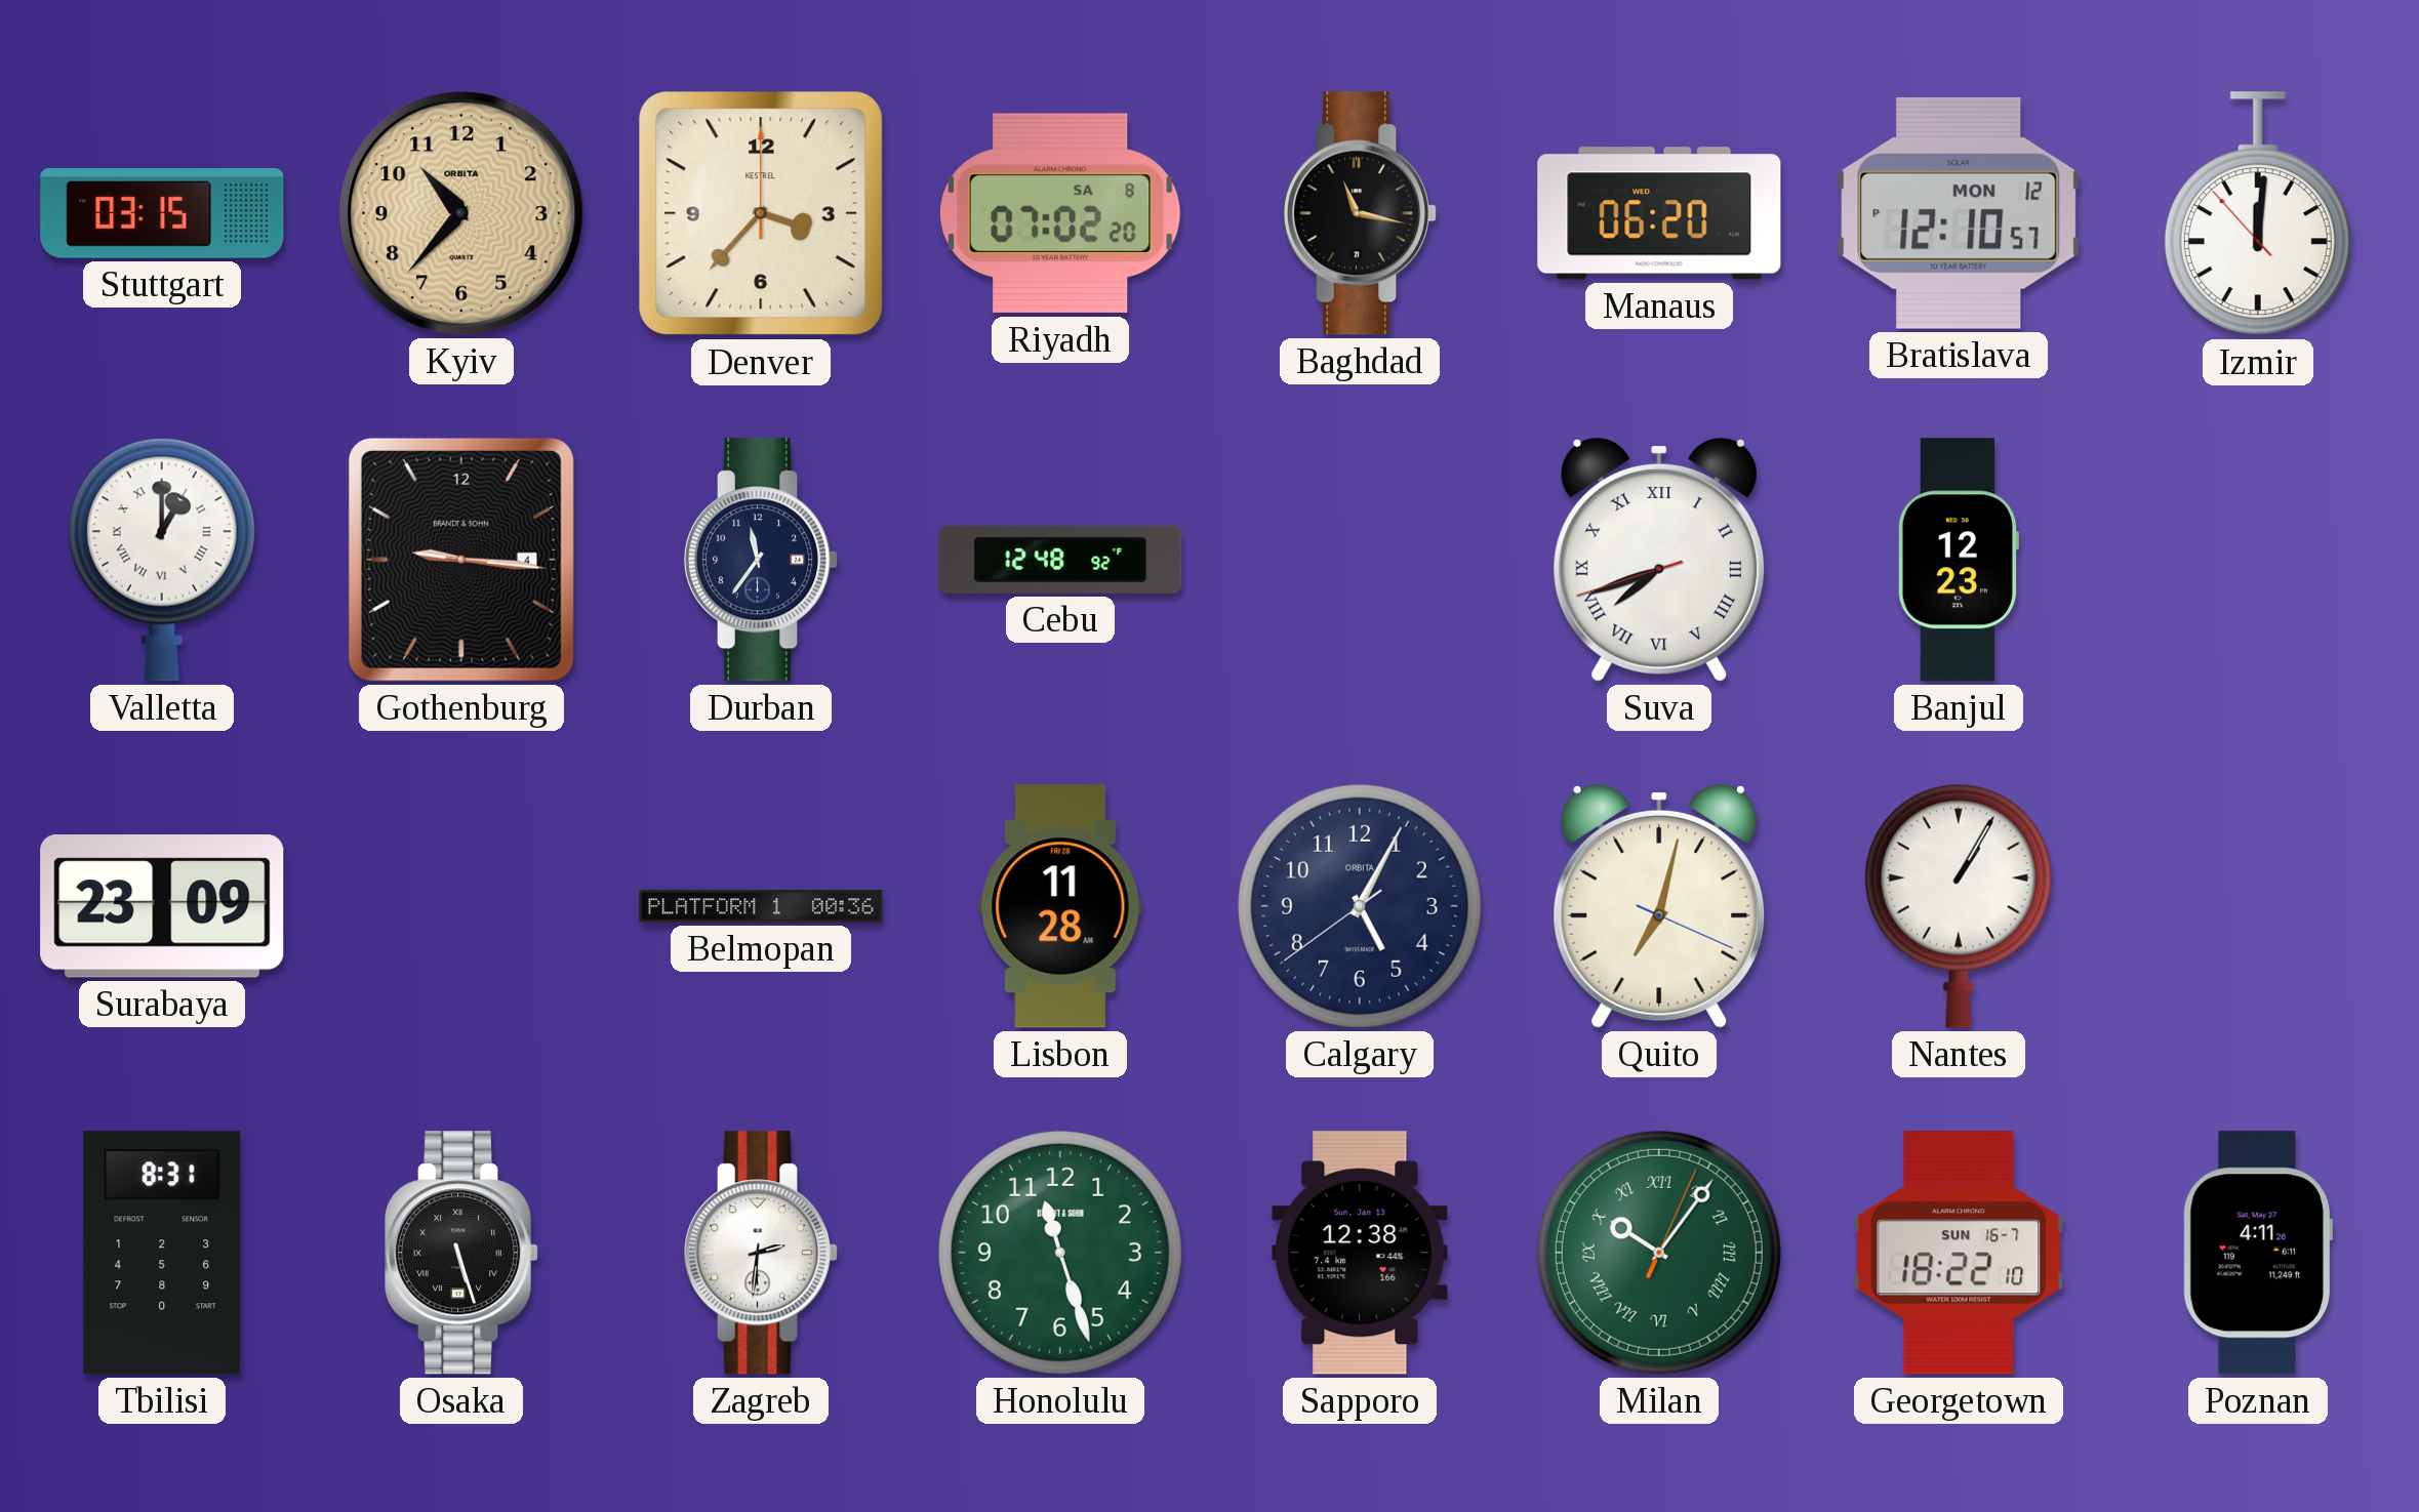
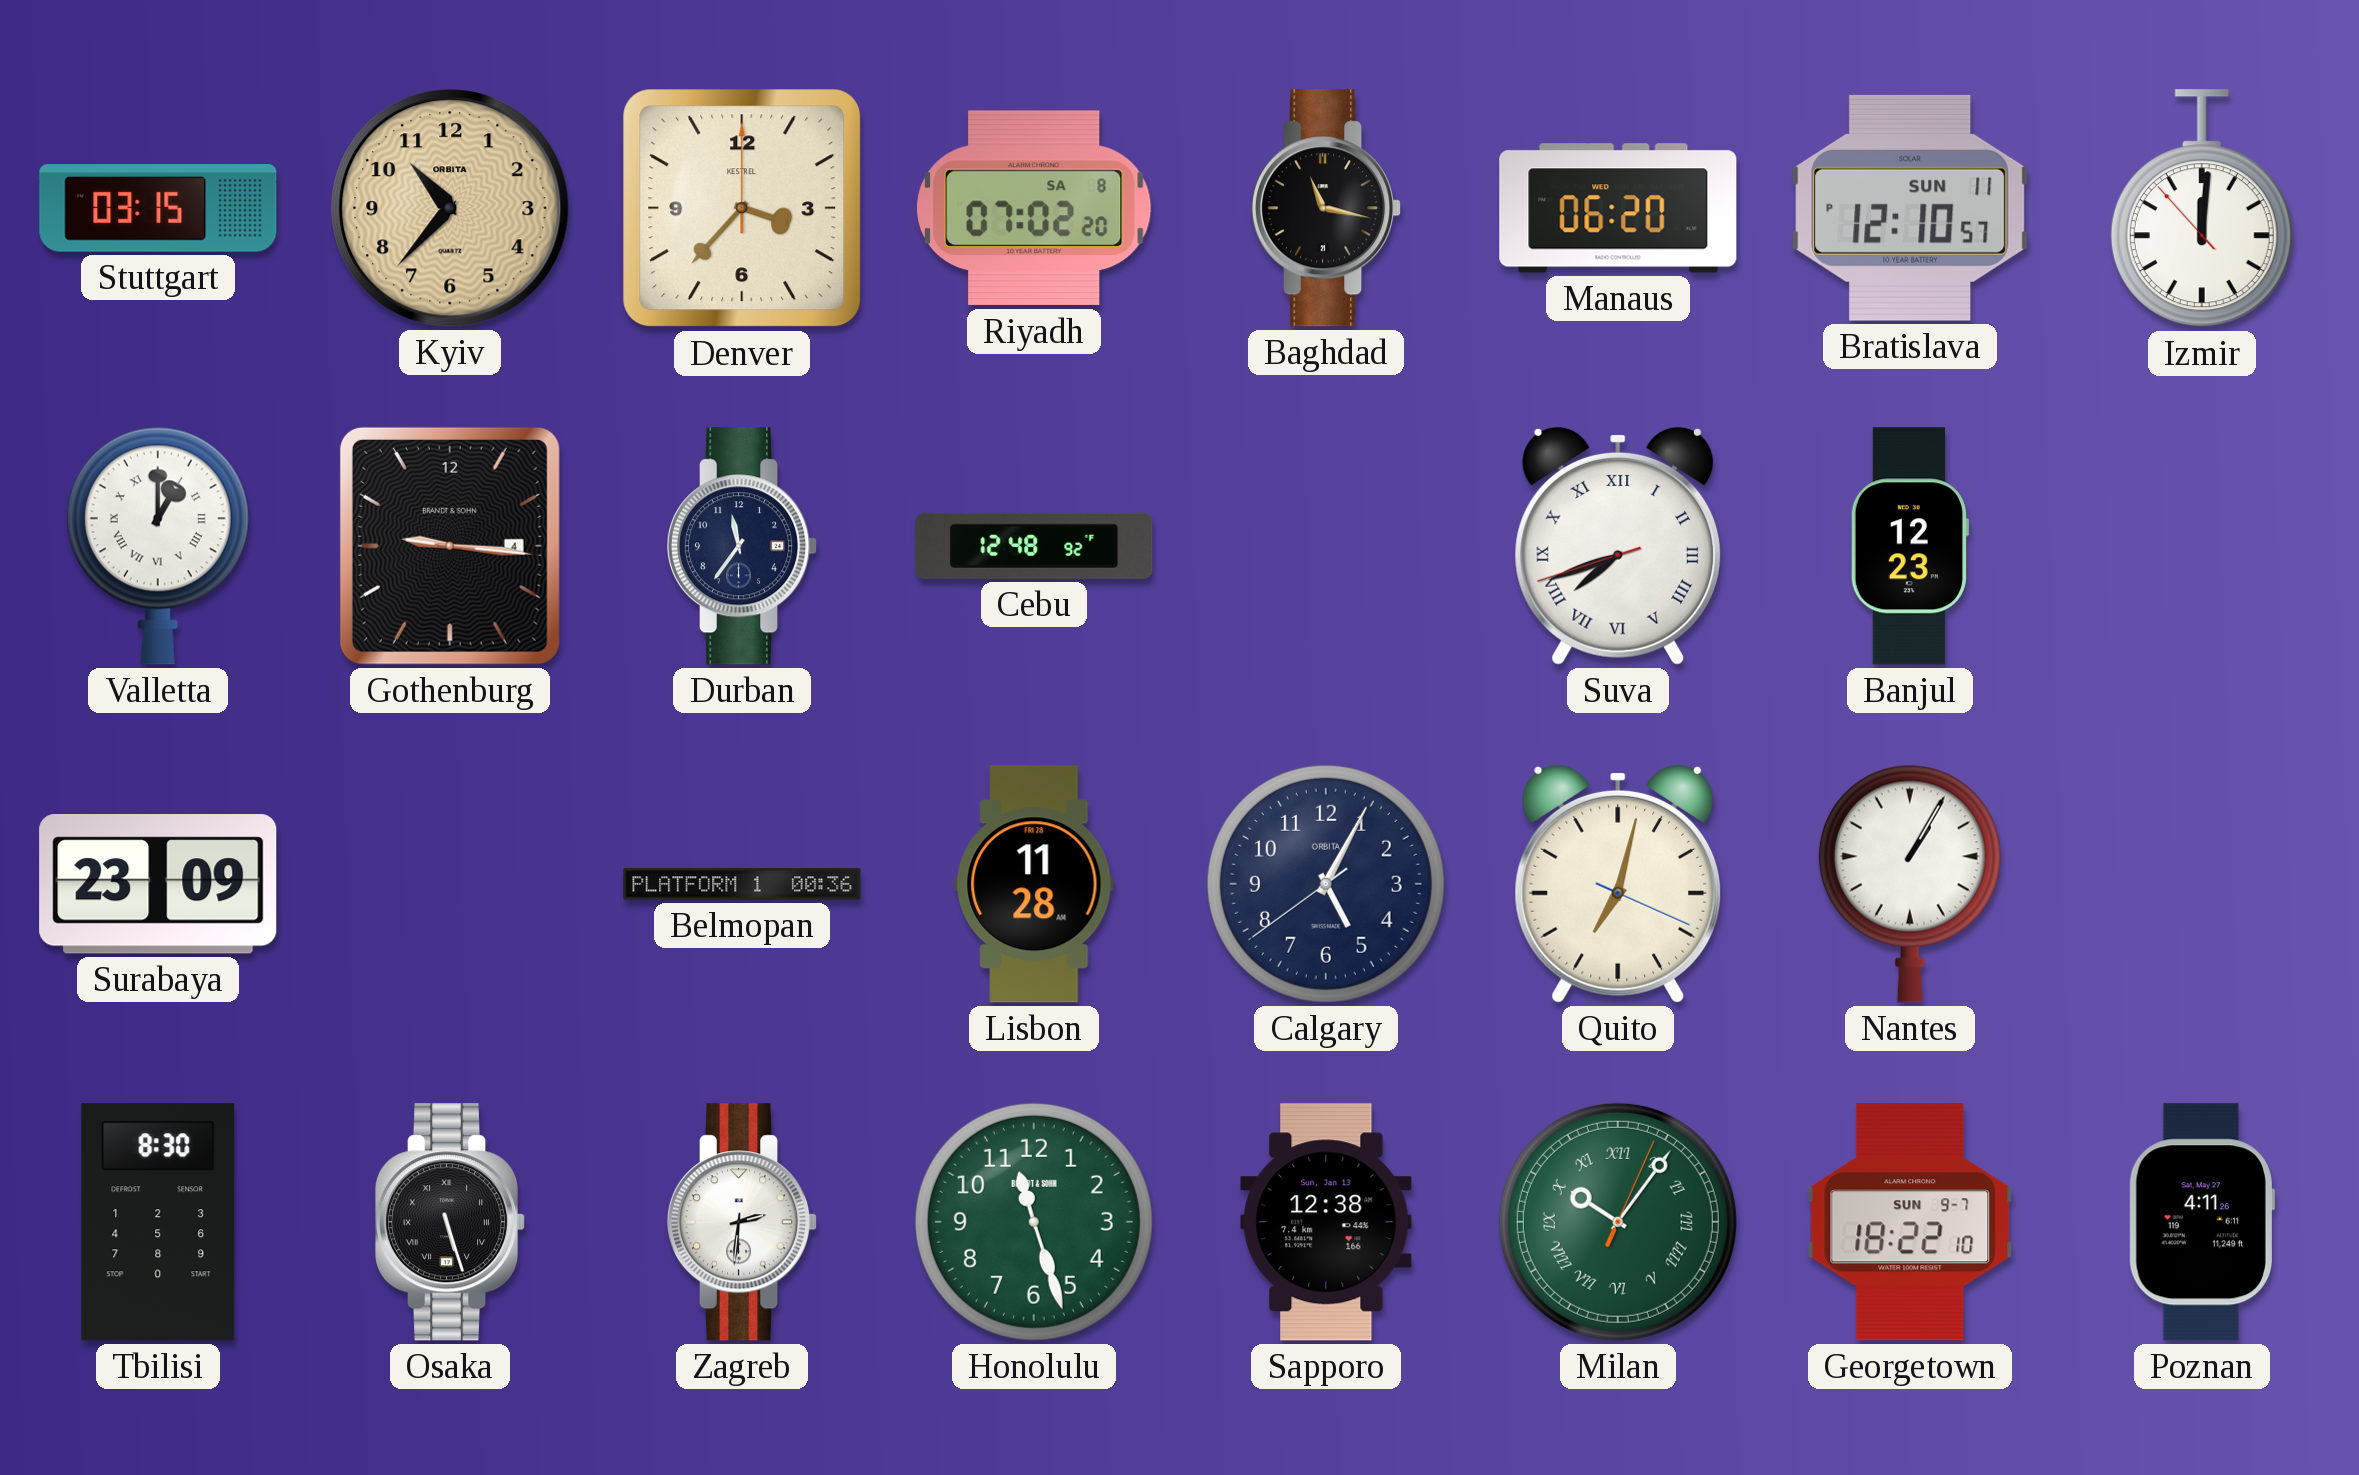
Bratislava date: MON 12 -> SUN 11
Tbilisi: 8:31 -> 8:30
Georgetown date: SUN 16-7 -> SUN 9-7
